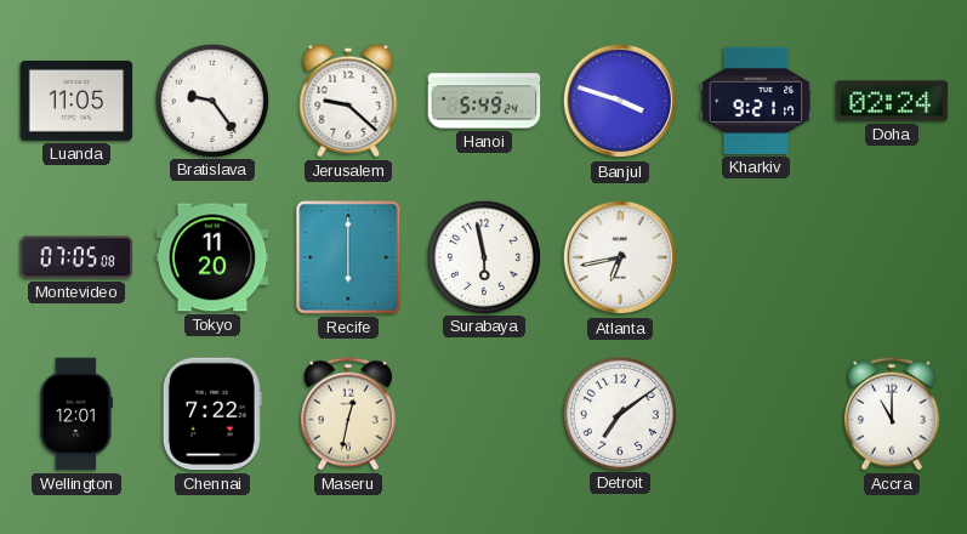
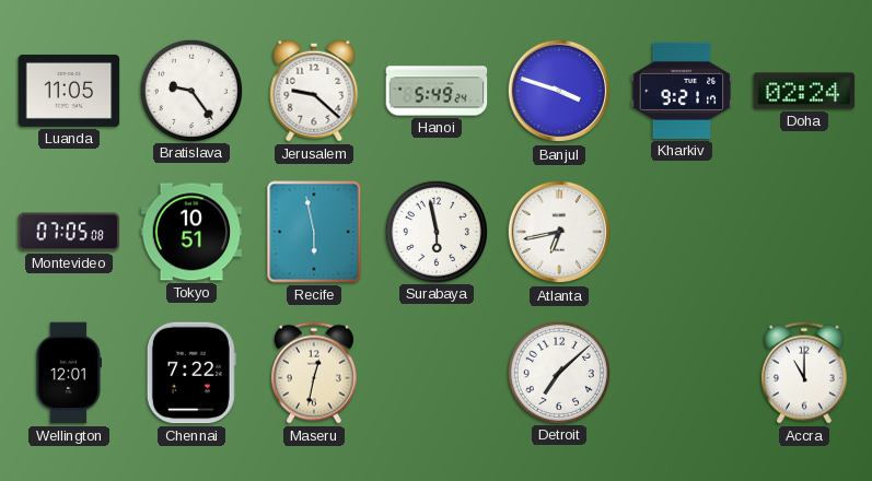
Tokyo: 11:20 -> 10:51
Recife: 6:00 -> 5:58
Detroit: 7:09 -> 7:08
